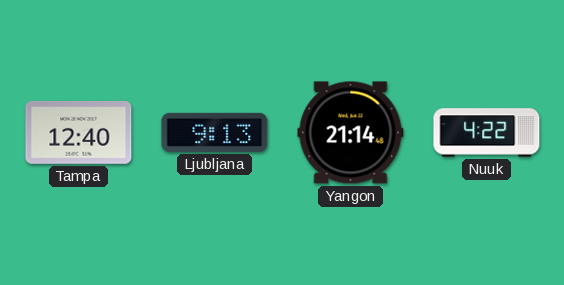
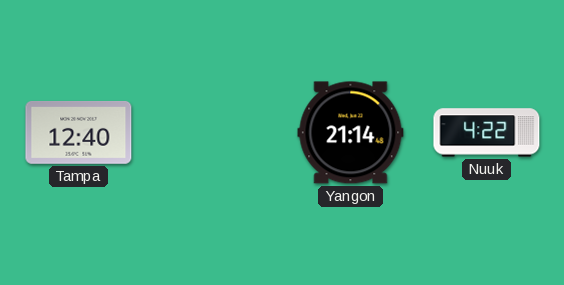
Ljubljana: 9:13 -> none
